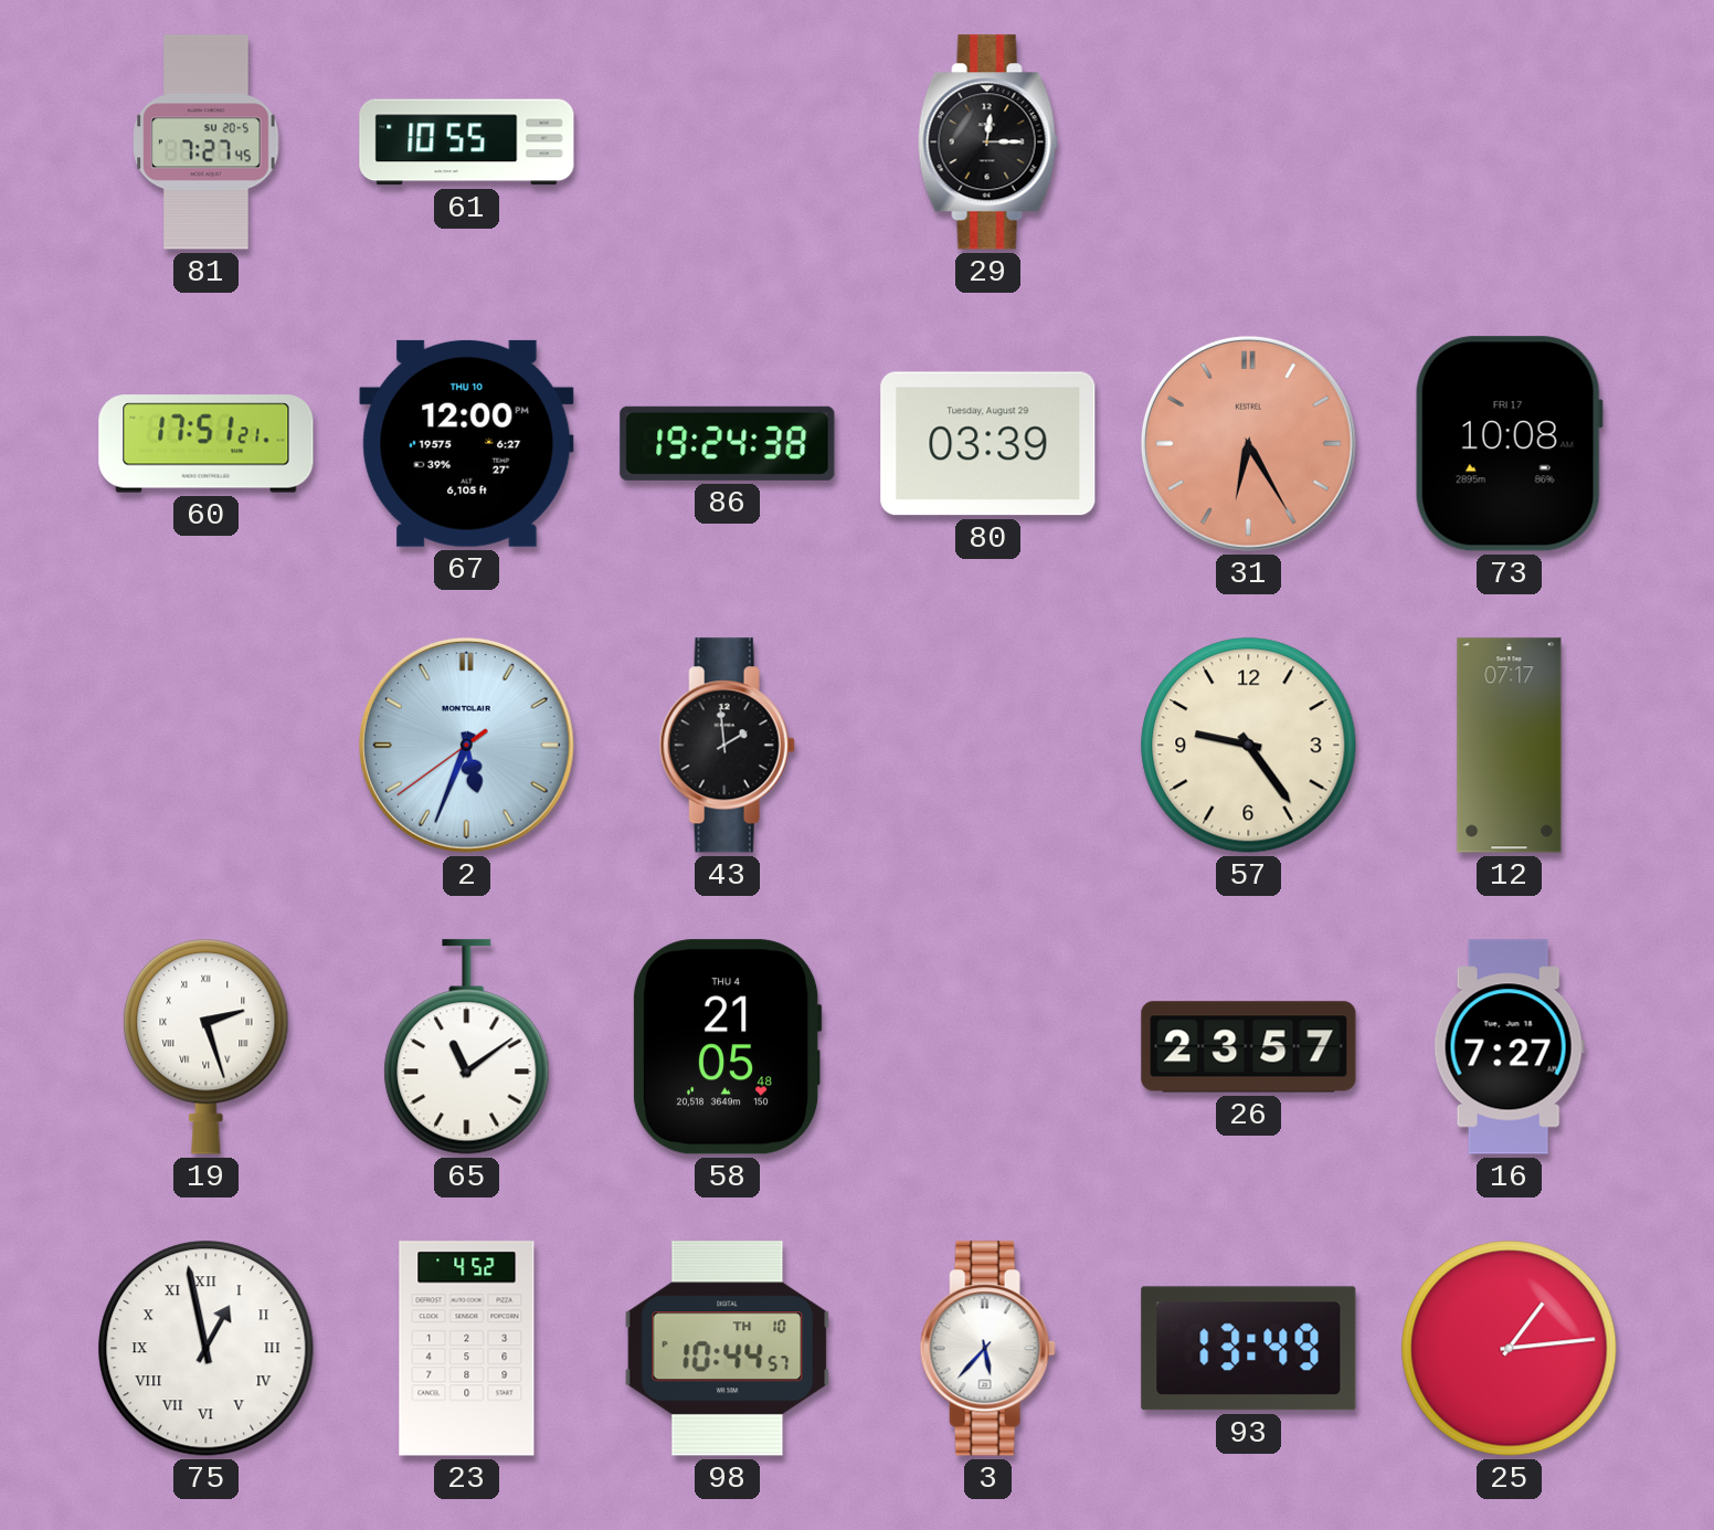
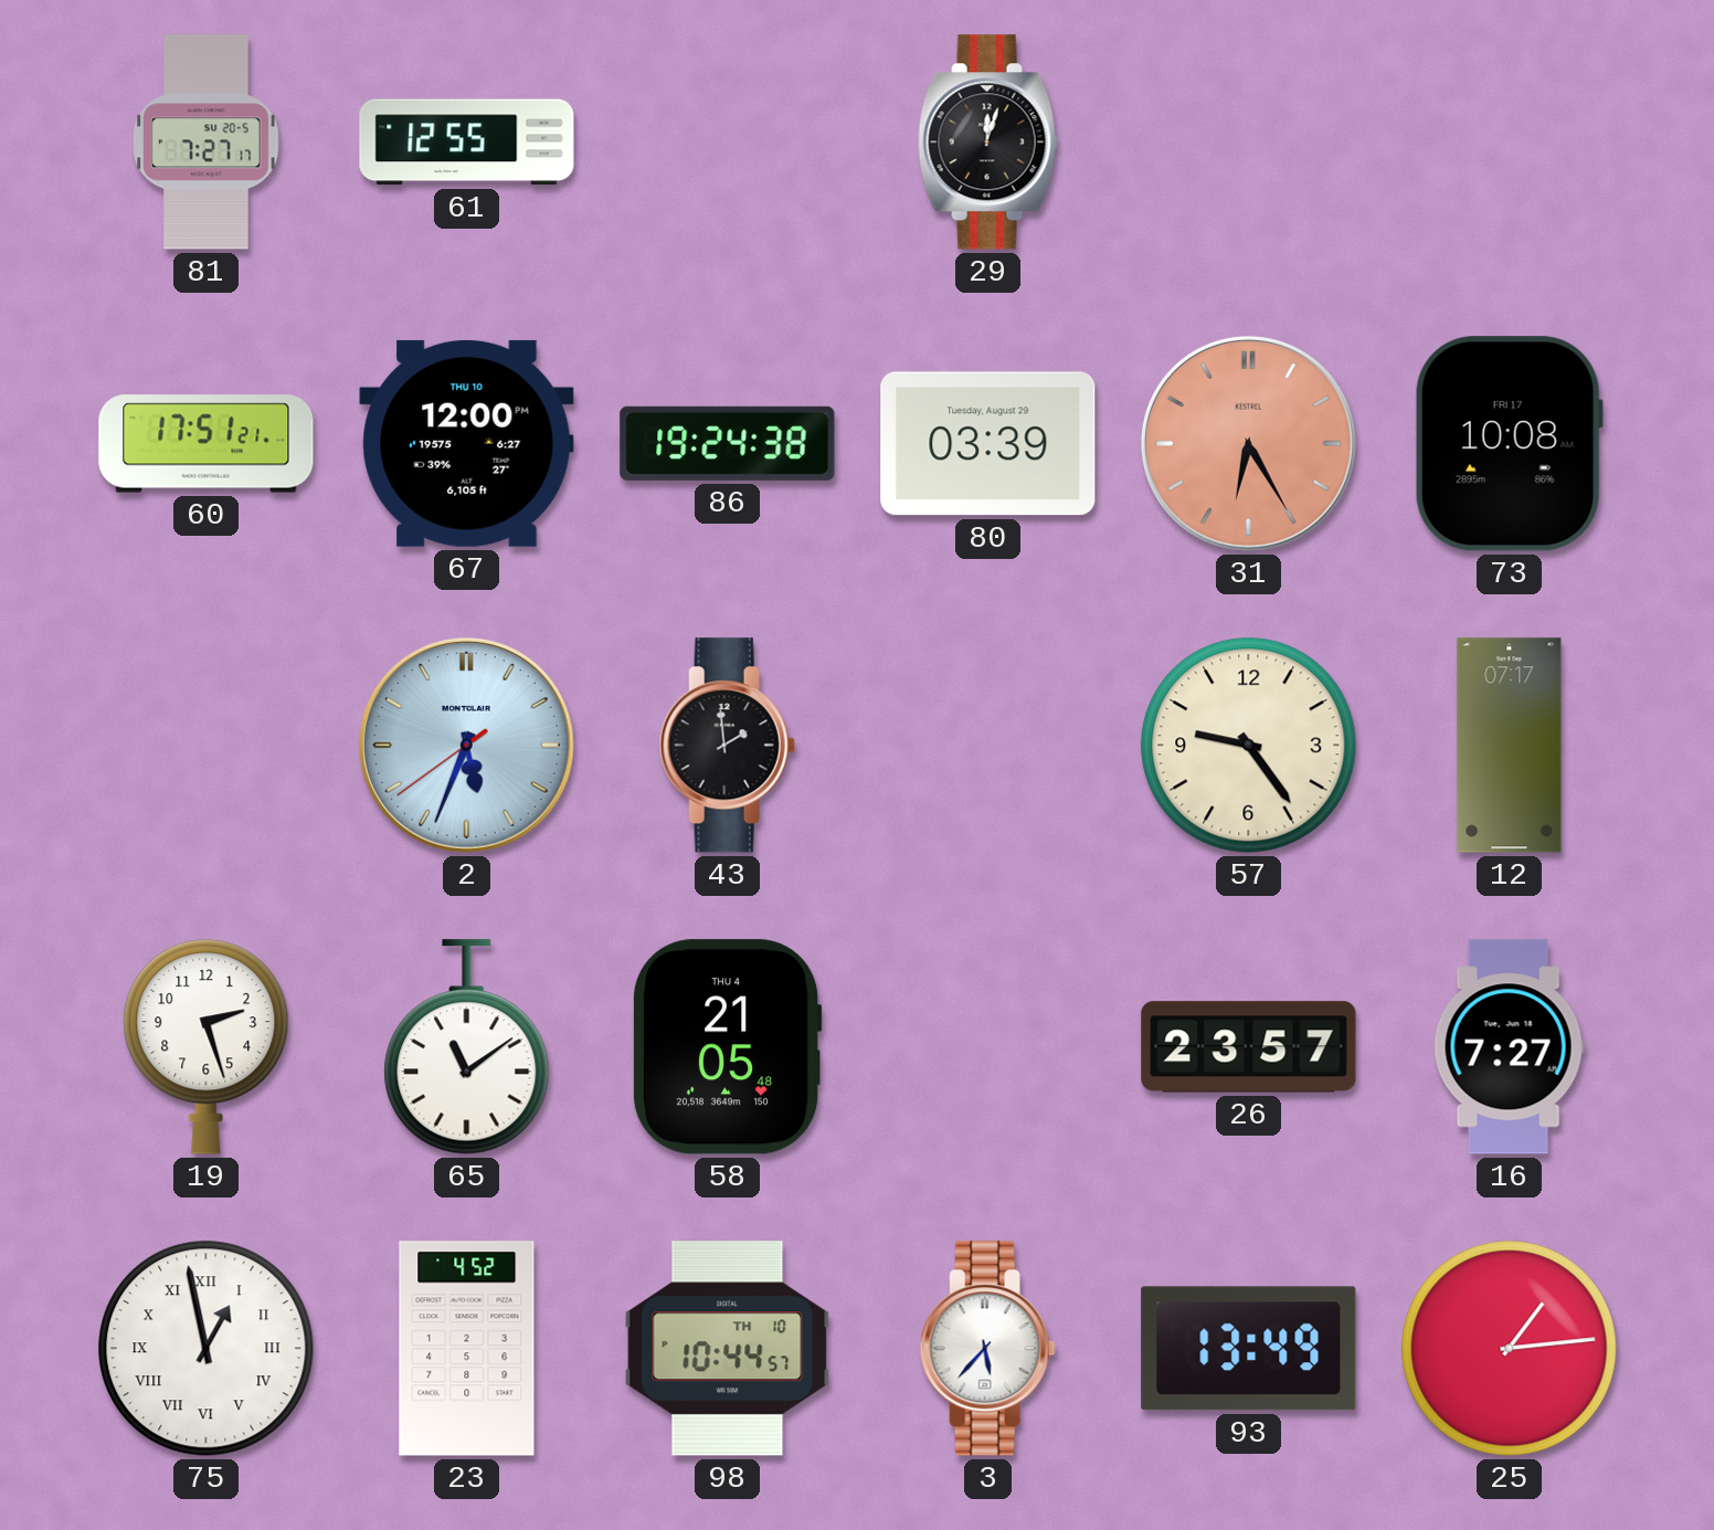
81: 7:27:45 -> 7:27:17
61: 10:55 -> 12:55
29: 12:15 -> 12:03
19 numerals: Roman -> Arabic
